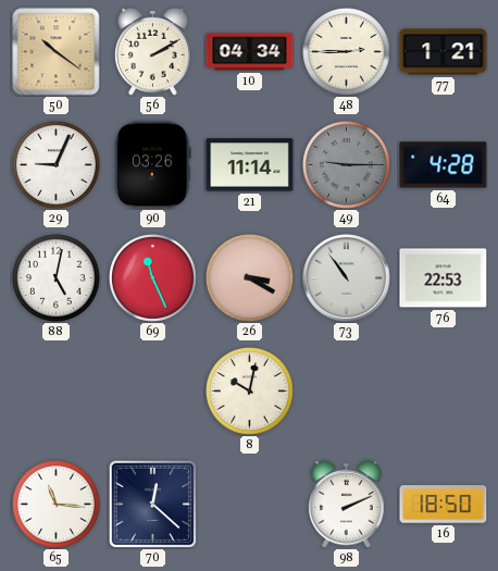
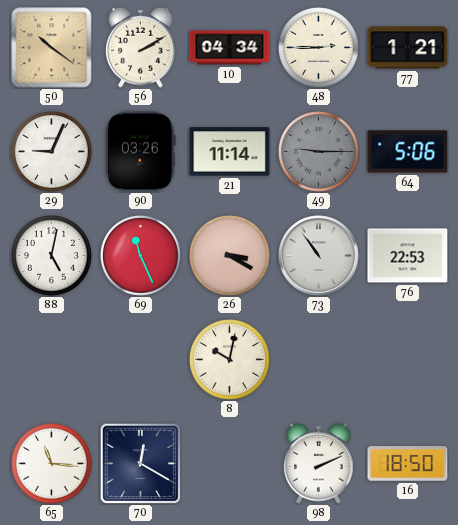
64: 4:28 -> 5:06
70: 12:22 -> 12:20
